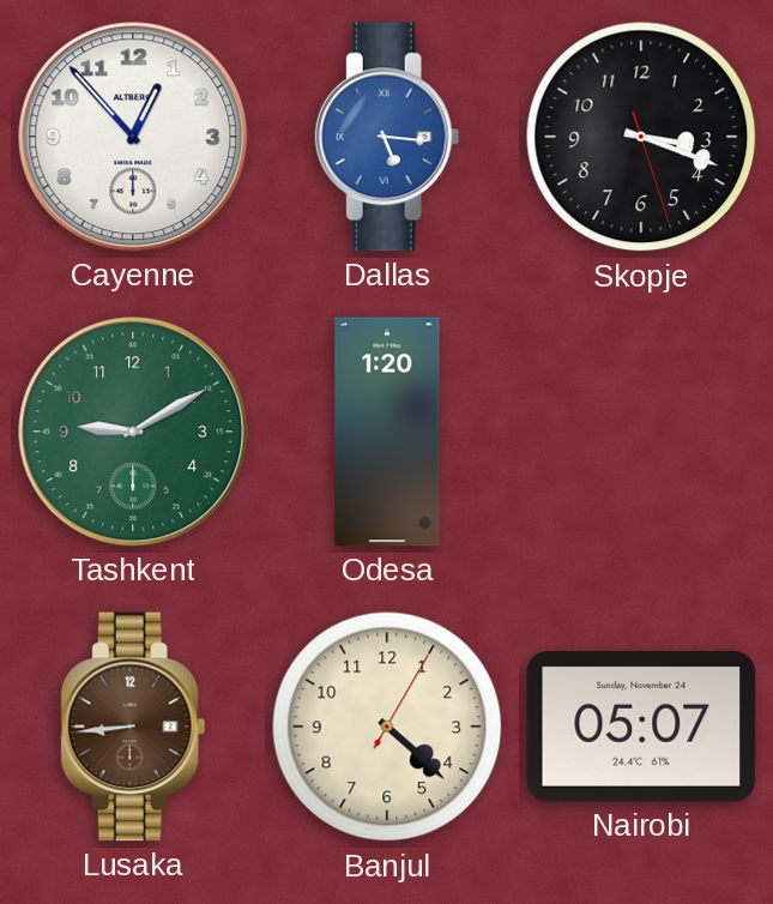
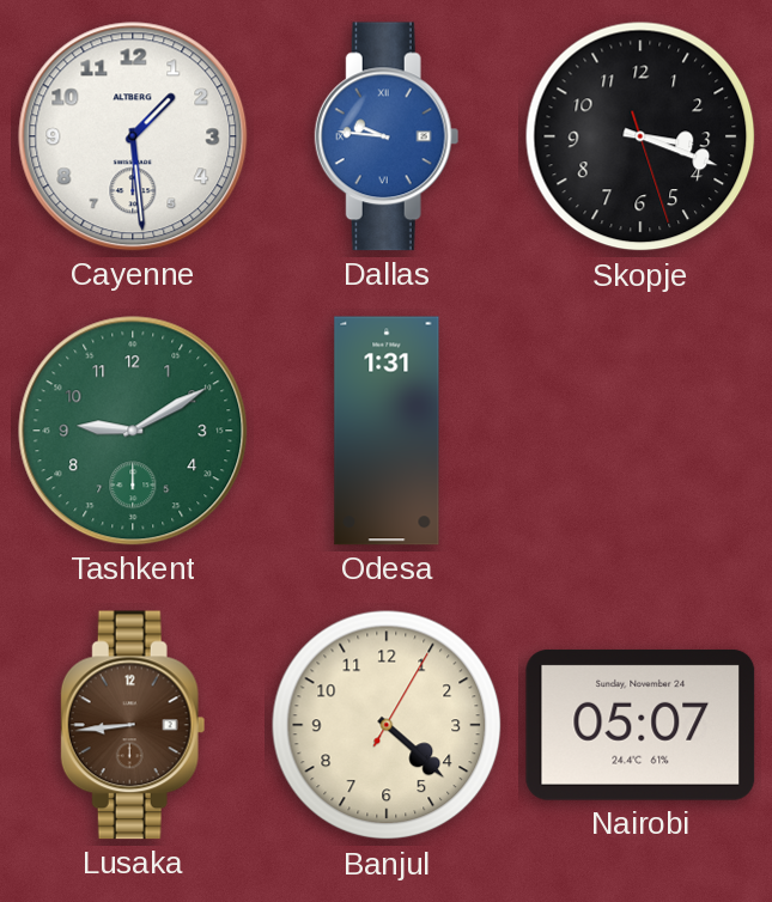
Cayenne: 12:53 -> 1:29
Dallas: 5:16 -> 9:46
Odesa: 1:20 -> 1:31
